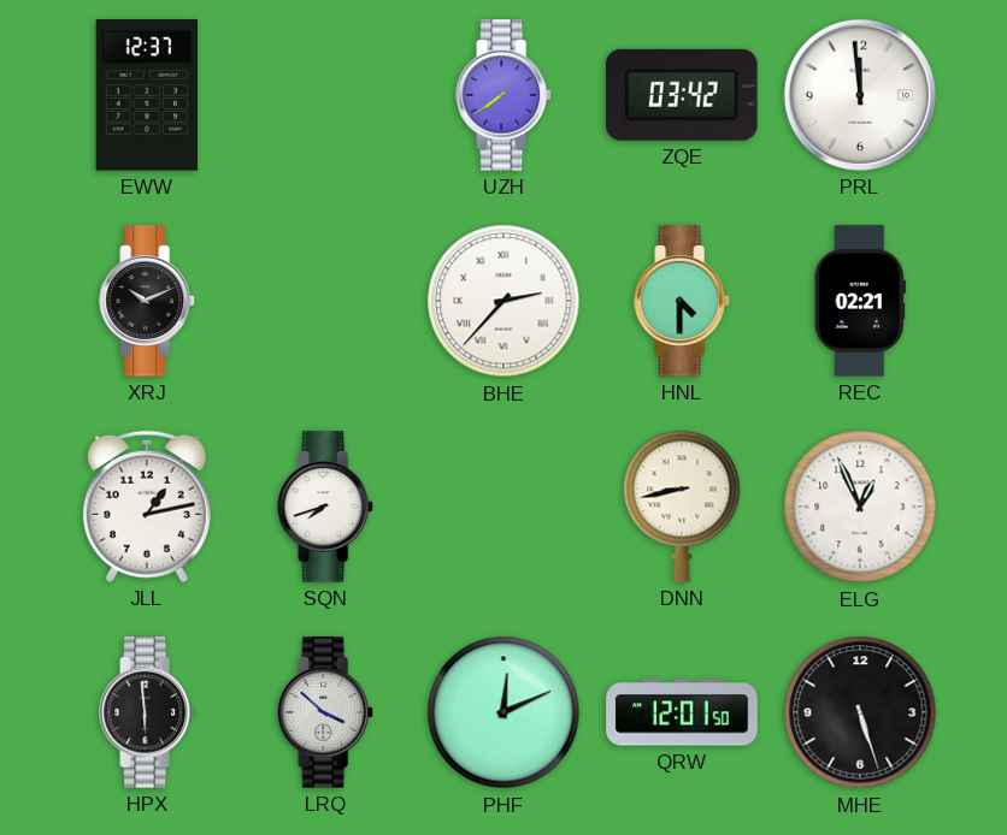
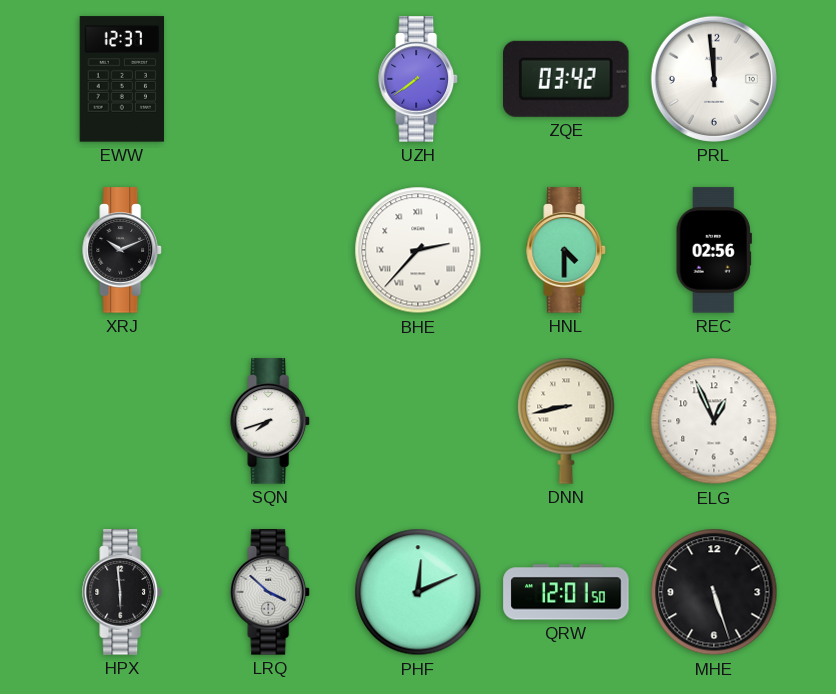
REC: 02:21 -> 02:56
JLL: 1:13 -> none
